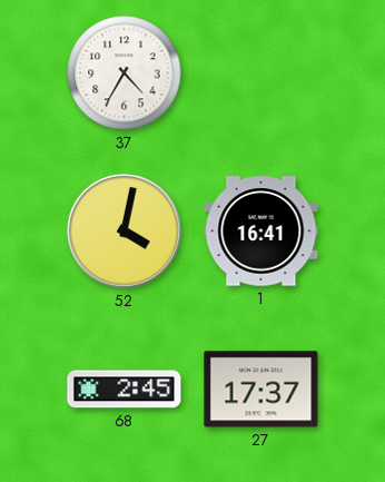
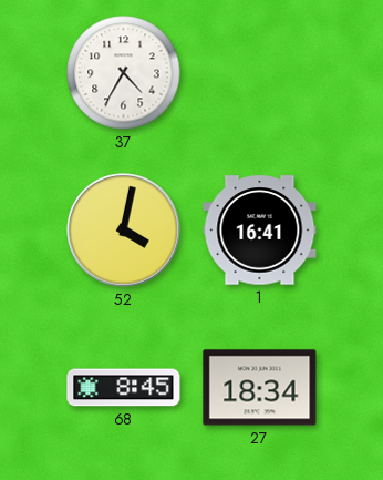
68: 2:45 -> 8:45
27: 17:37 -> 18:34
